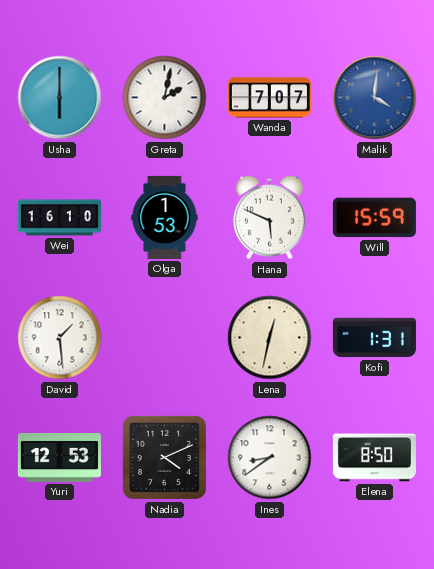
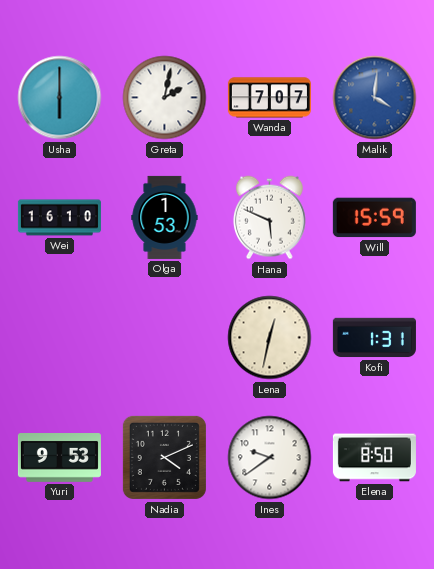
David: 1:29 -> none
Yuri: 12:53 -> 9:53
Ines: 8:39 -> 9:39
